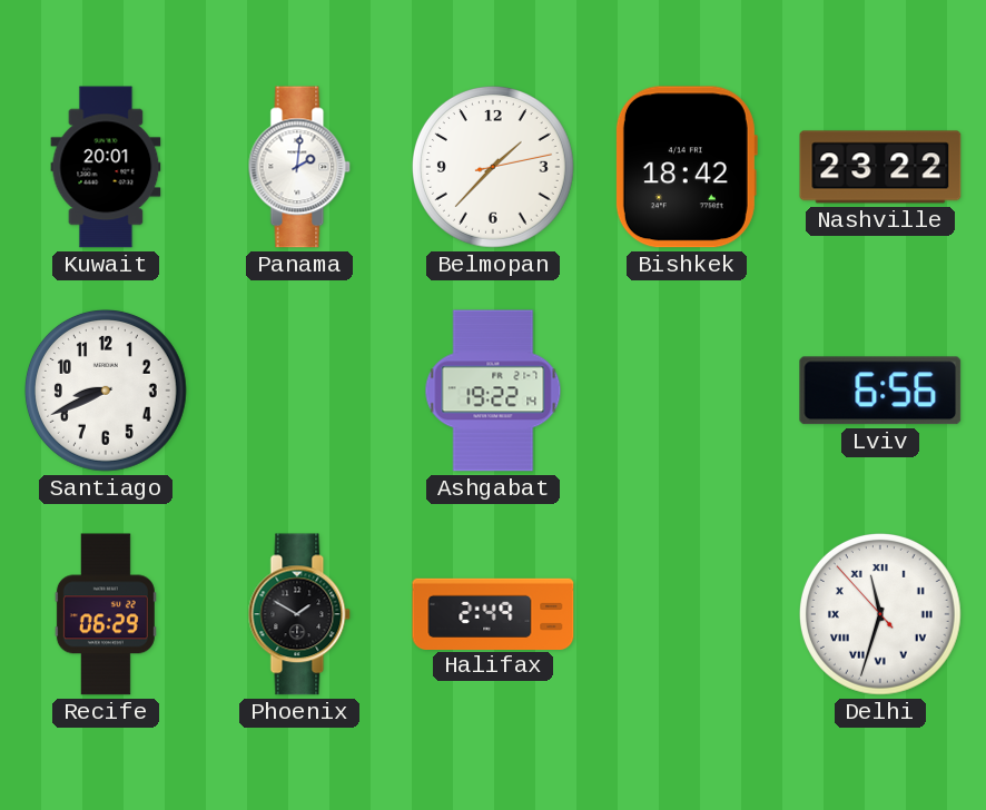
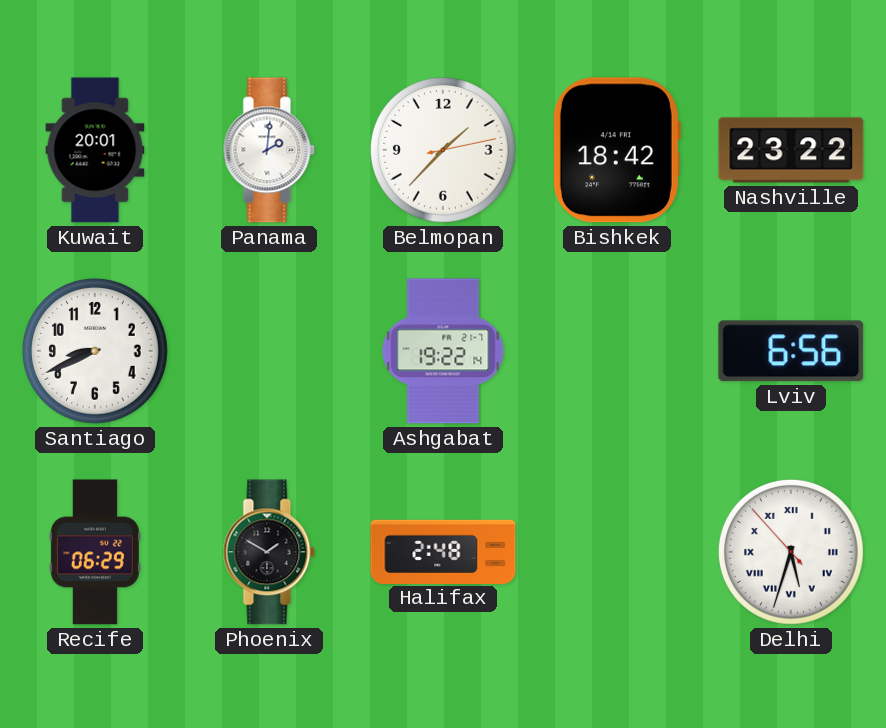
Halifax: 2:49 -> 2:48
Delhi: 11:32 -> 5:32
